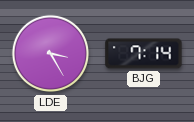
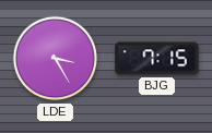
BJG: 7:14 -> 7:15
